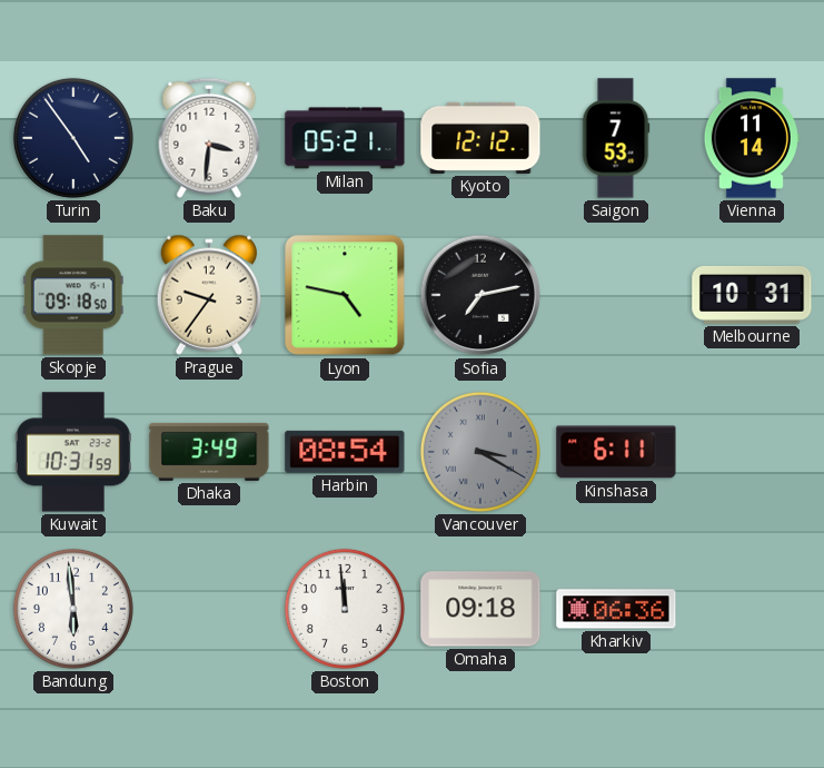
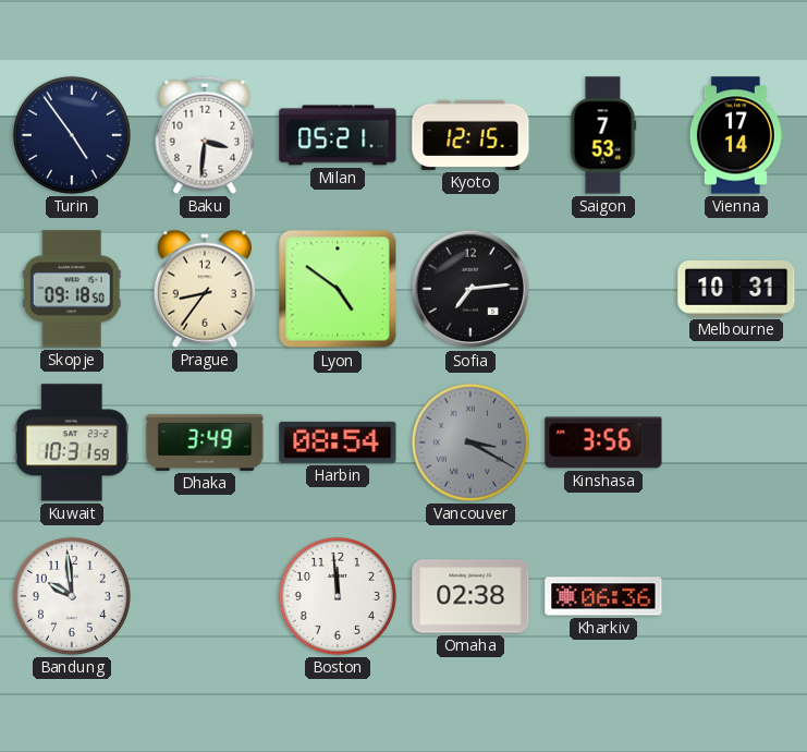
Kyoto: 12:12 -> 12:15
Vienna: 11:14 -> 17:14
Prague: 9:36 -> 8:36
Lyon: 4:47 -> 4:51
Sofia: 7:13 -> 7:14
Kinshasa: 6:11 -> 3:56
Bandung: 5:59 -> 9:59
Omaha: 09:18 -> 02:38
